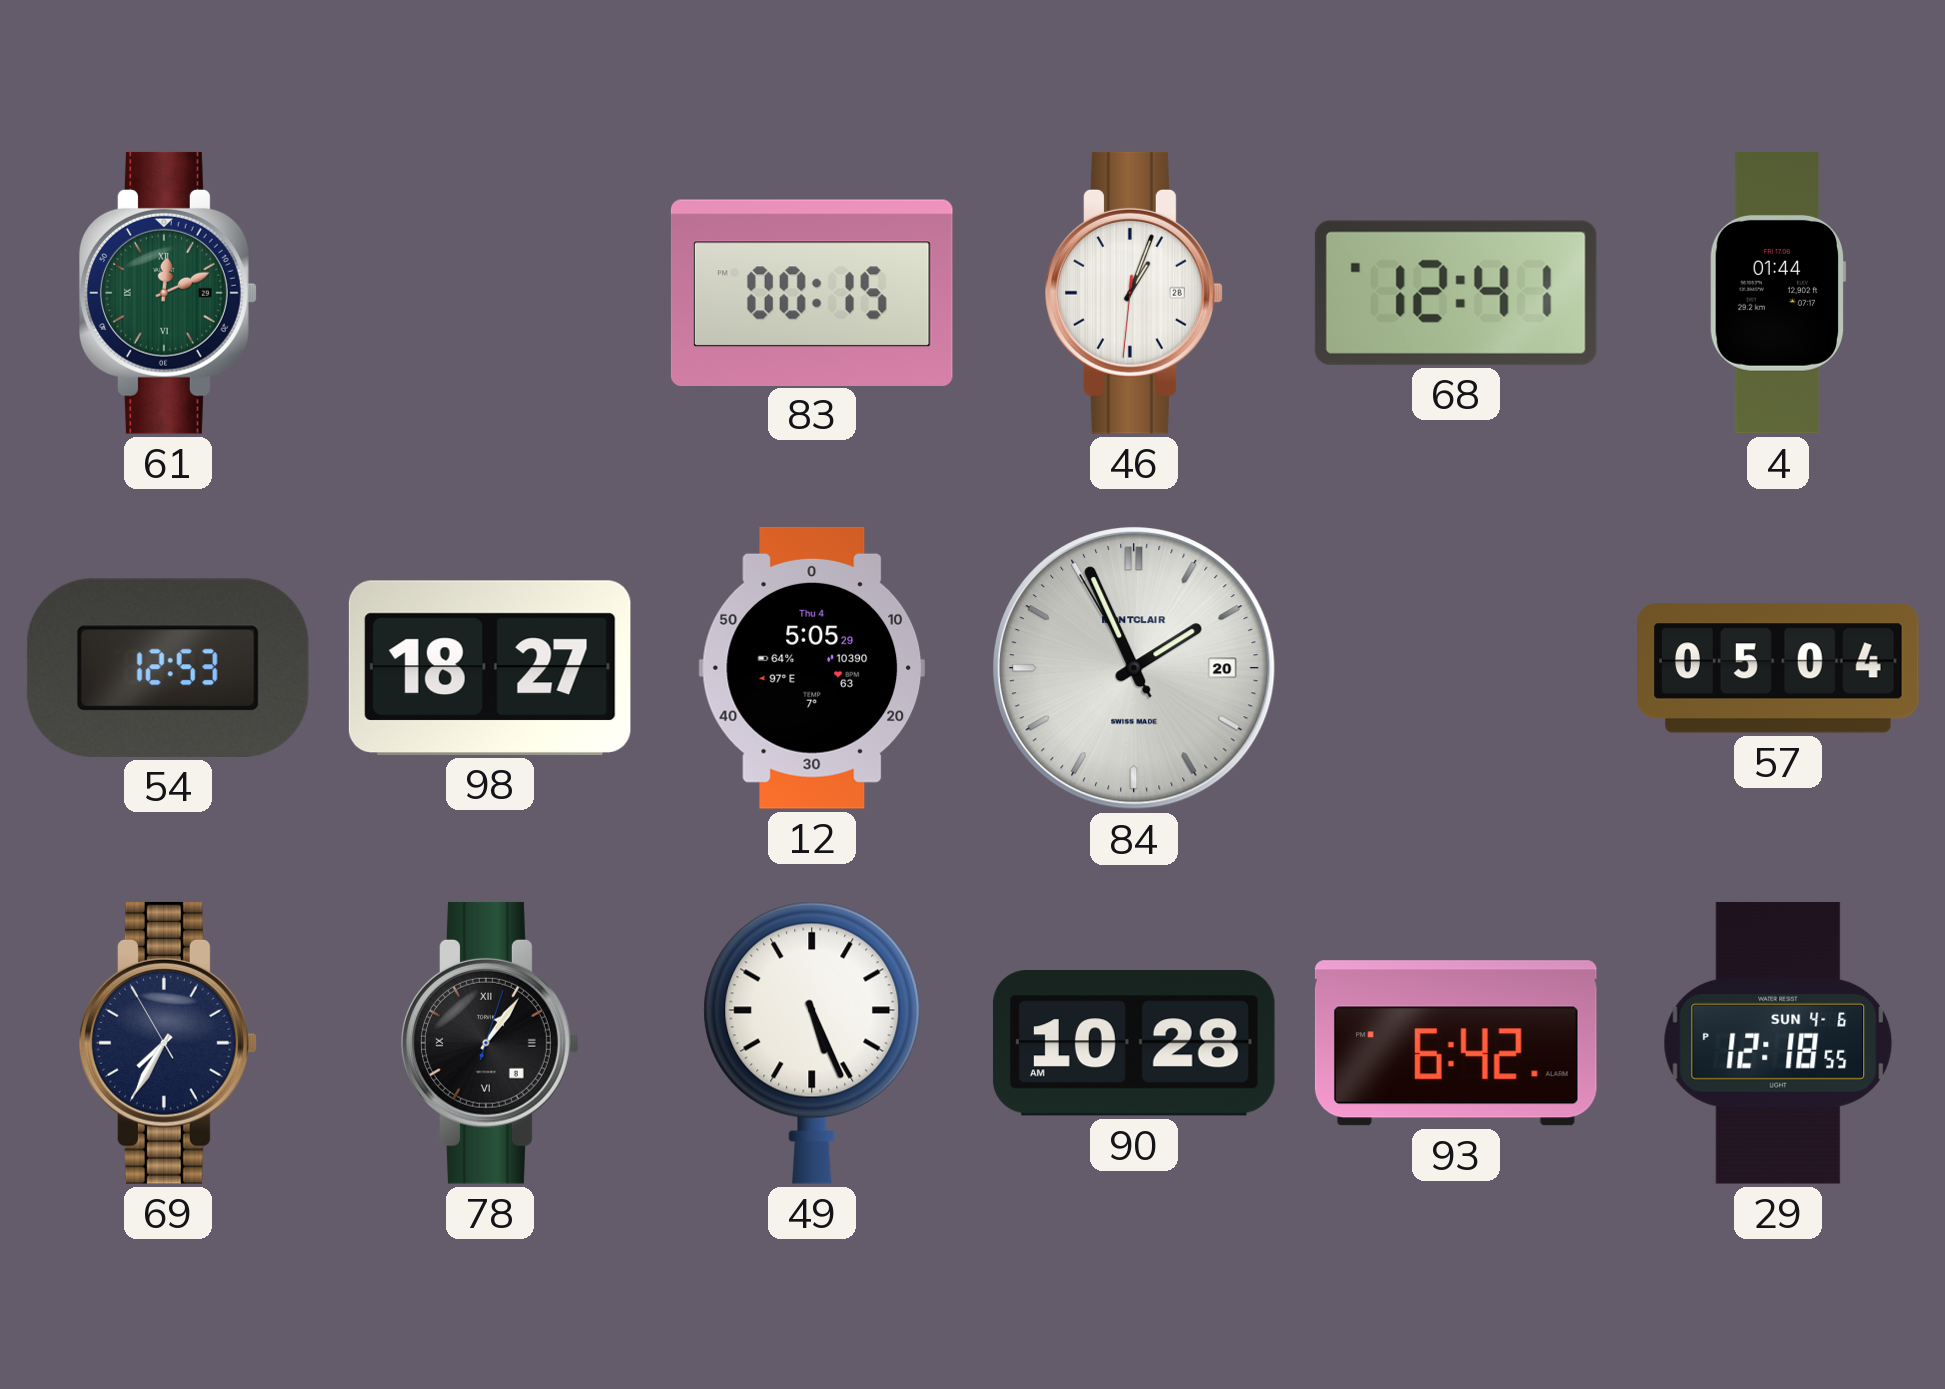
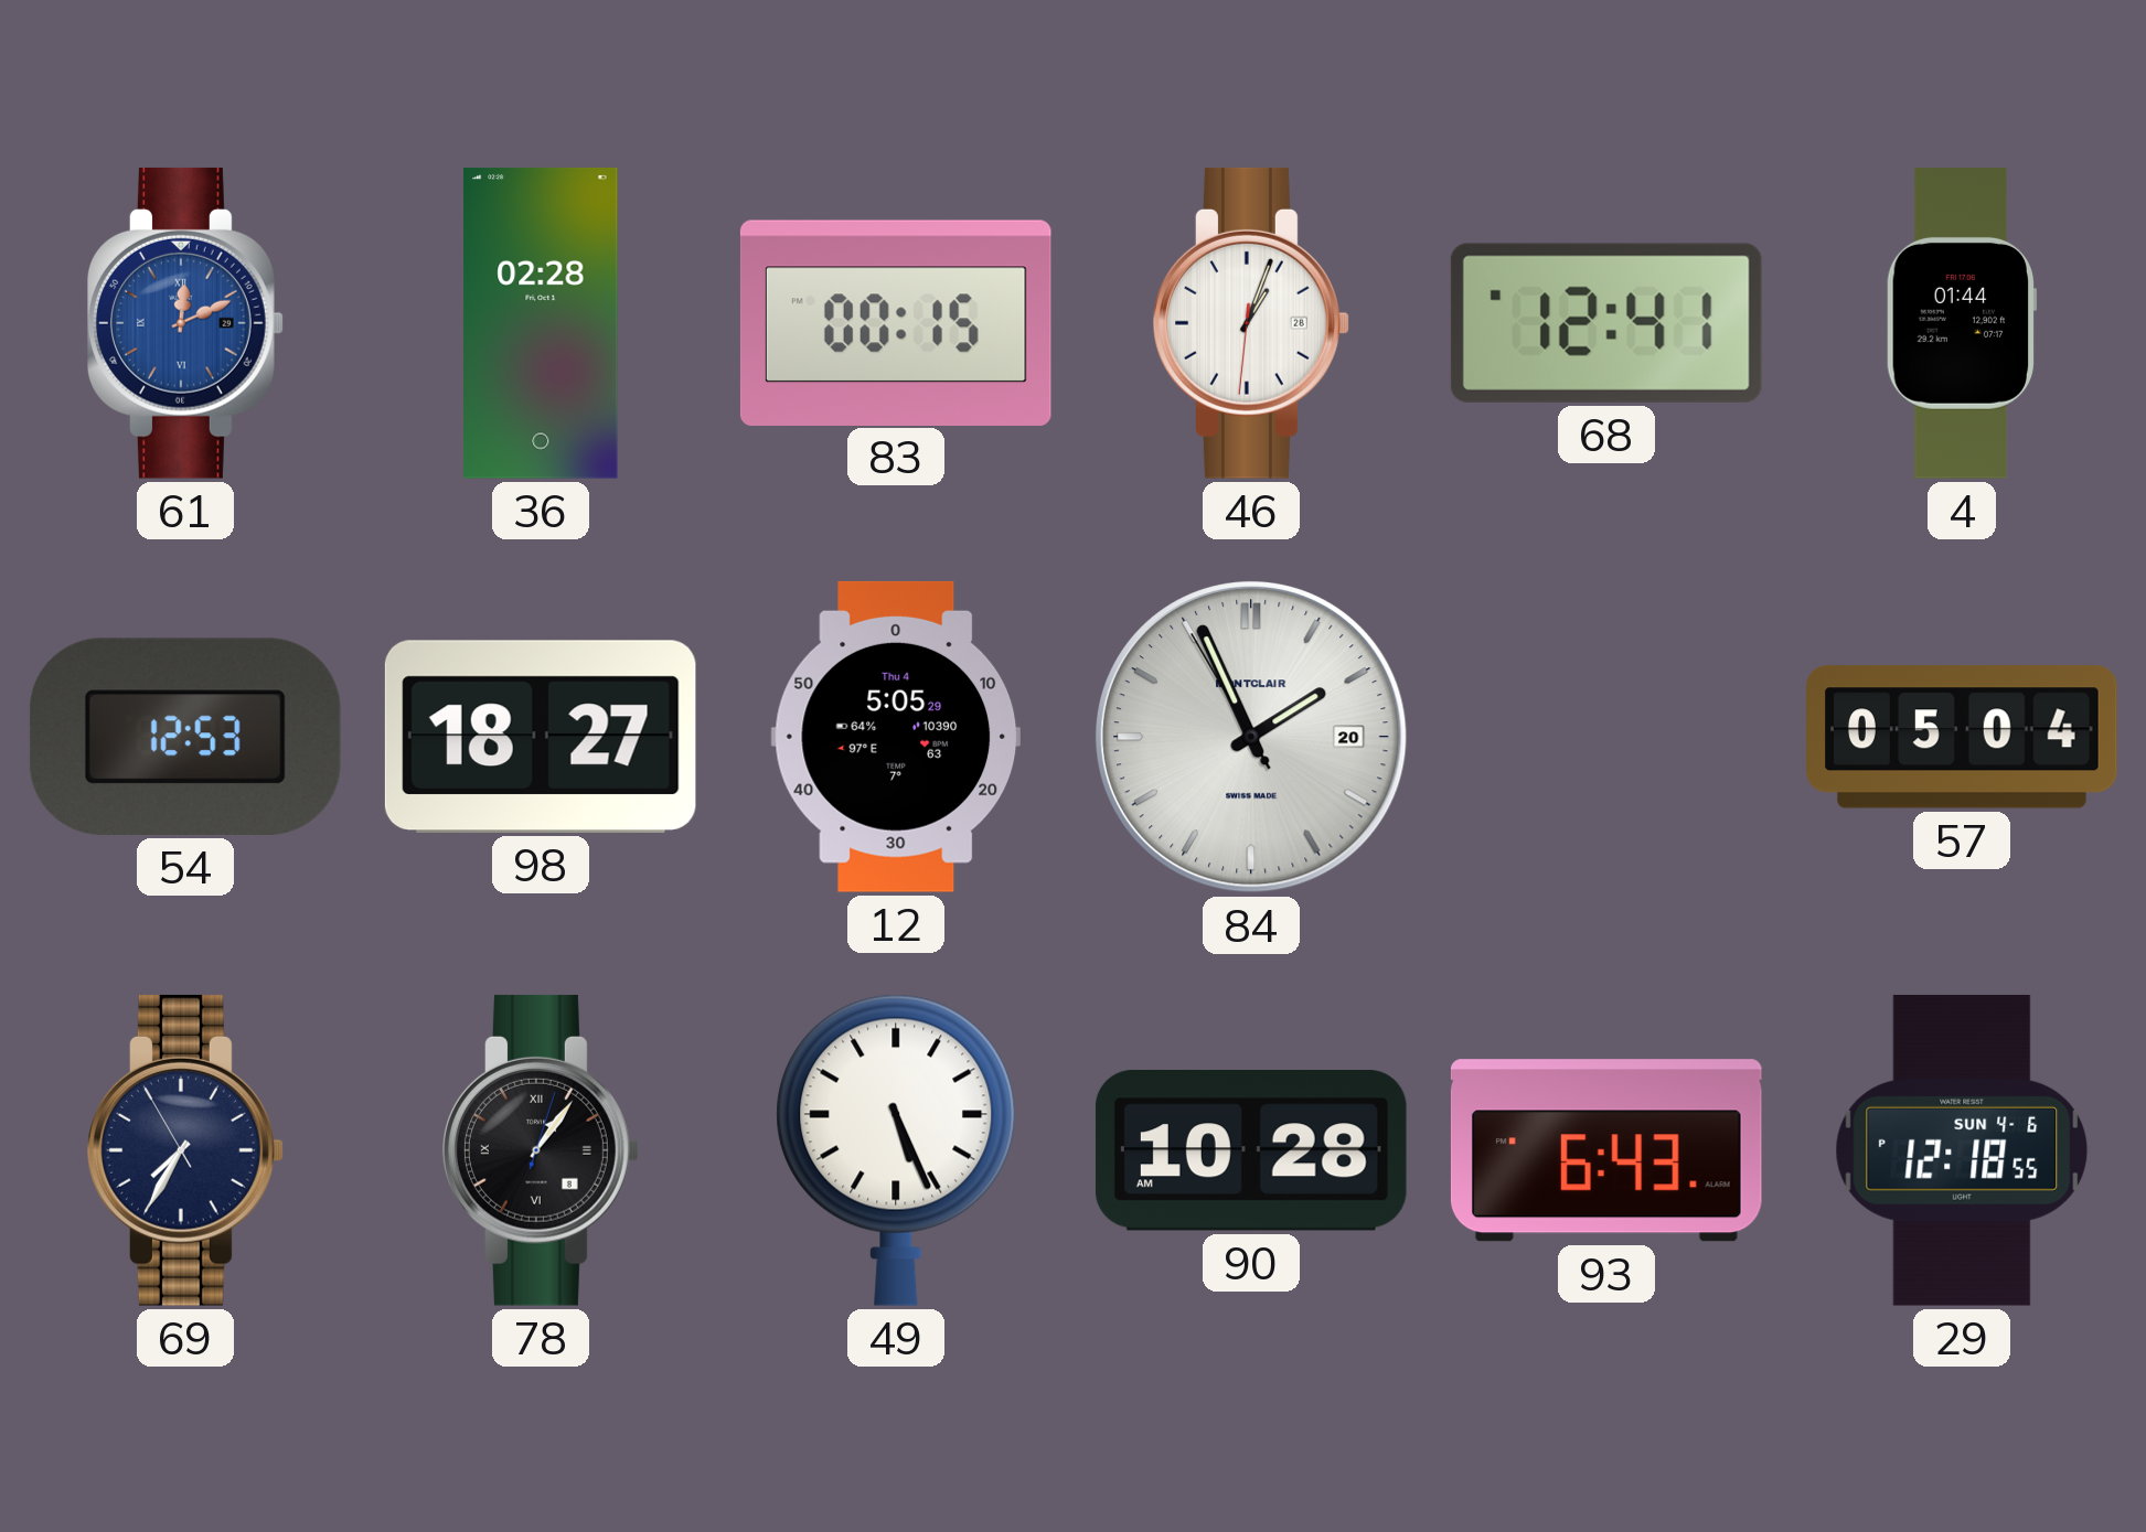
61 dial: green -> blue
36: none -> 02:28
93: 6:42 -> 6:43
